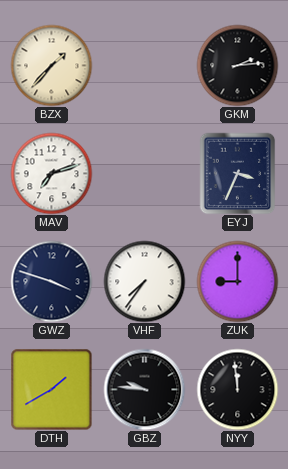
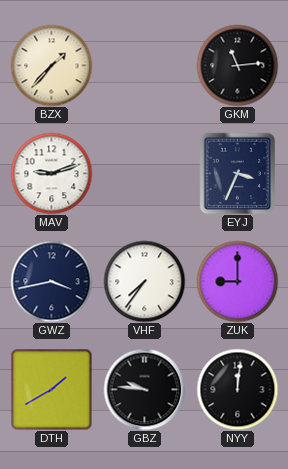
GKM: 2:14 -> 11:14
MAV: 7:12 -> 9:12
GWZ: 3:48 -> 3:43
NYY: 11:59 -> 12:01
